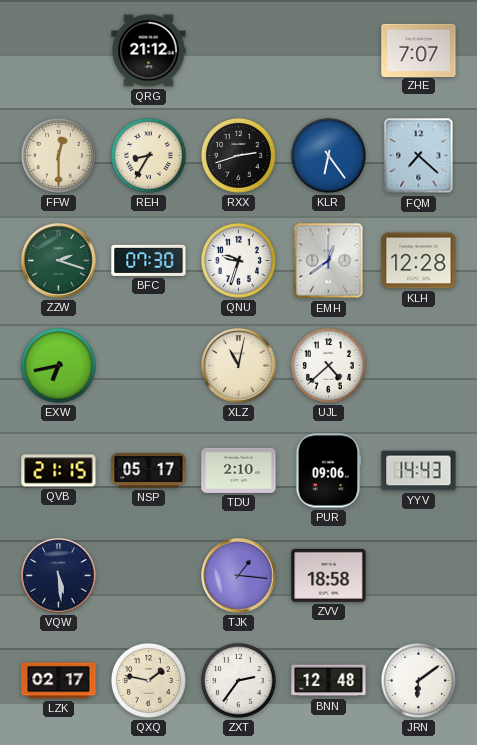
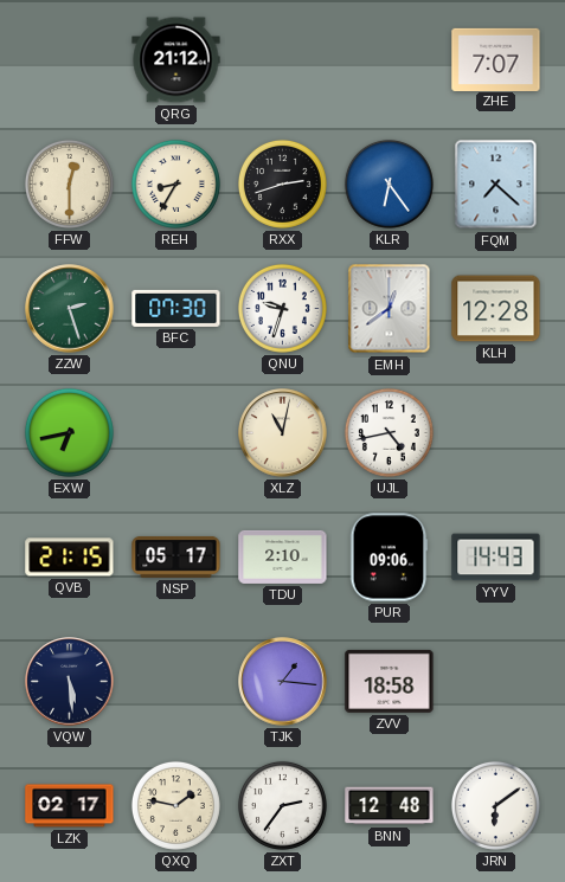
ZZW: 2:18 -> 2:27
UJL: 4:38 -> 4:43
